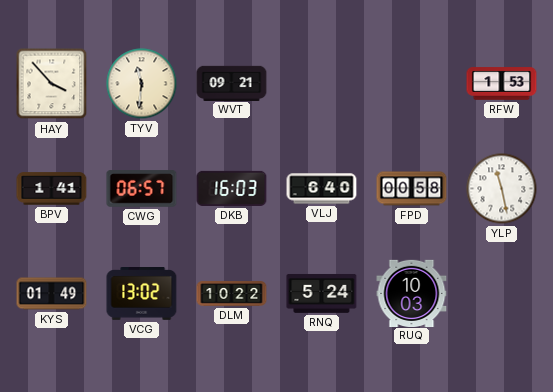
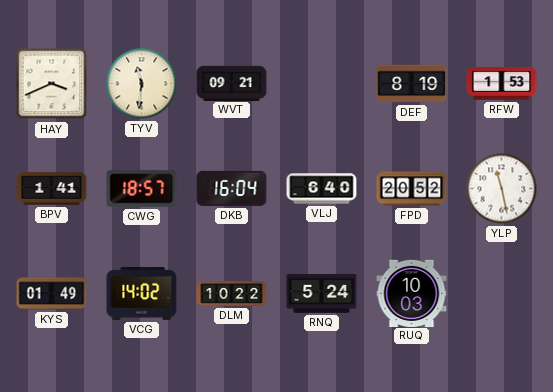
HAY: 3:53 -> 3:41
DEF: none -> 8:19
CWG: 06:57 -> 18:57
DKB: 16:03 -> 16:04
FPD: 00:58 -> 20:52
VCG: 13:02 -> 14:02
